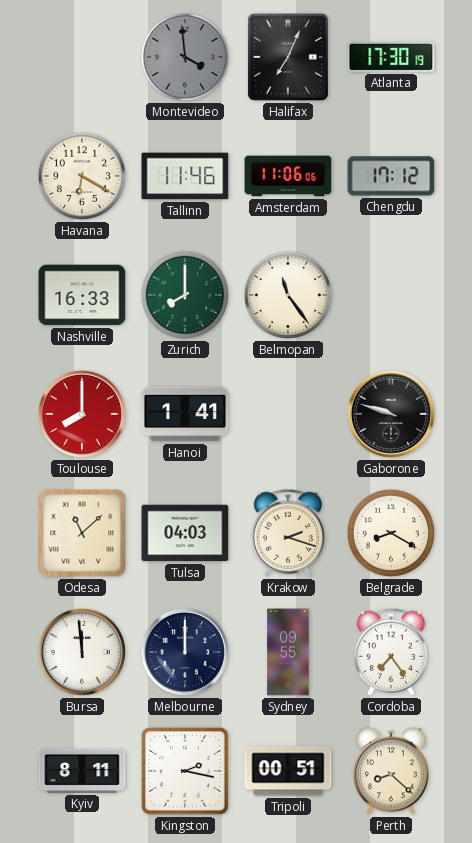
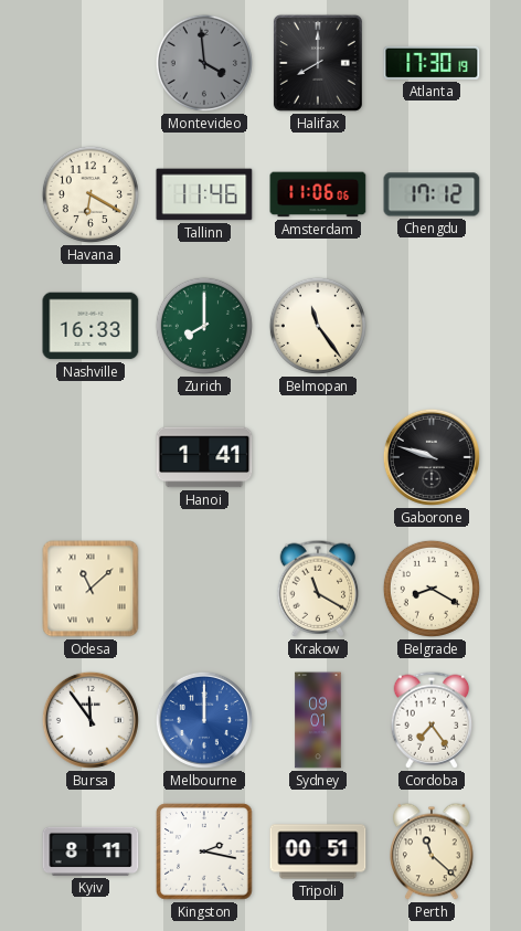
Halifax: 7:04 -> 8:00
Toulouse: 8:00 -> none
Tulsa: 04:03 -> none
Krakow: 2:18 -> 11:20
Bursa: 11:59 -> 11:54
Melbourne dial: navy -> blue
Sydney: 09:55 -> 09:01
Perth: 8:22 -> 11:22
